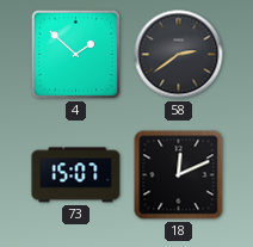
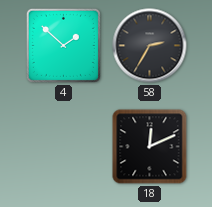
58: 2:39 -> 2:35
73: 15:07 -> none
